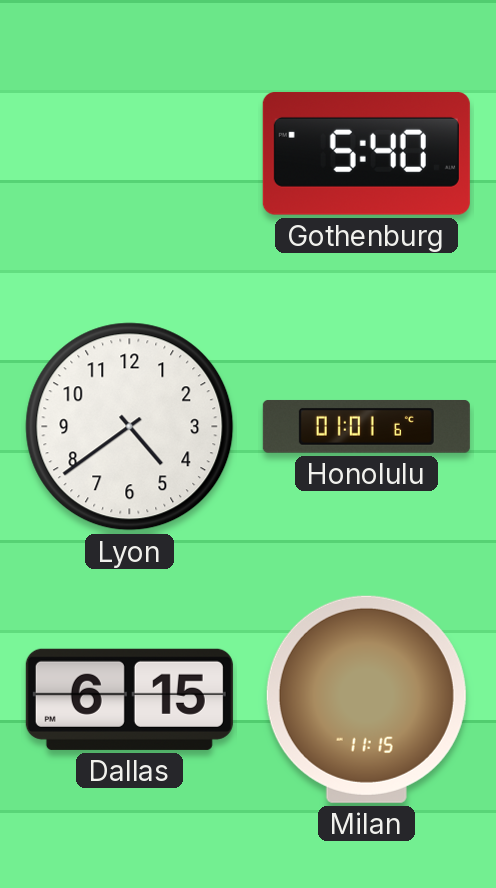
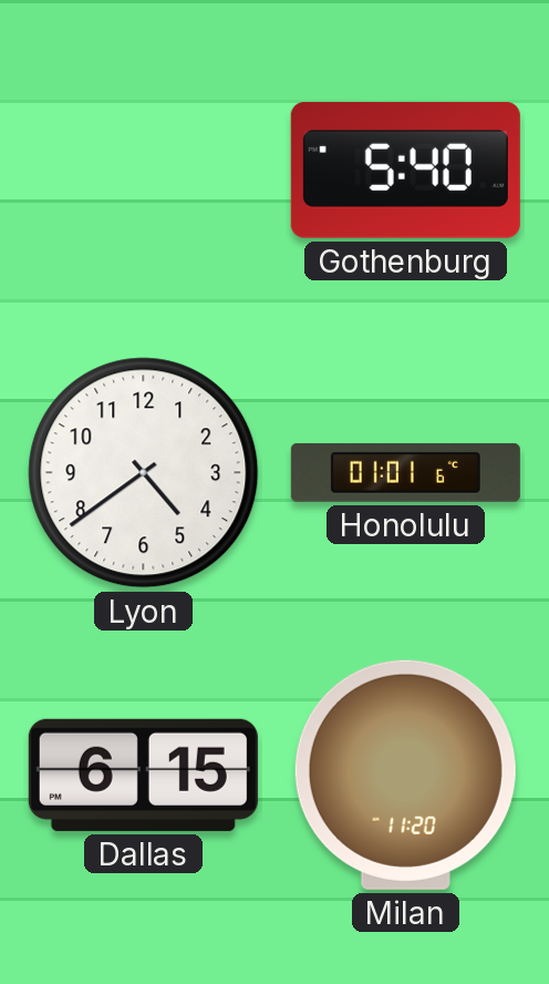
Milan: 11:15 -> 11:20
